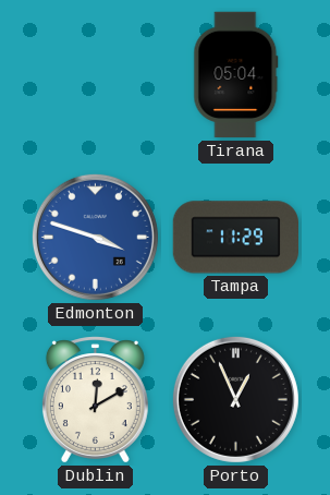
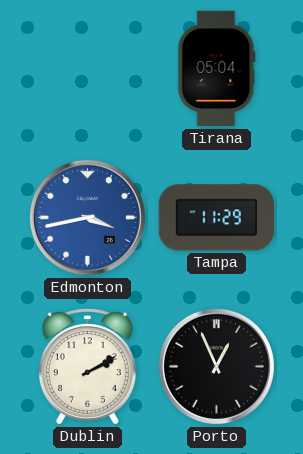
Edmonton: 3:48 -> 3:43
Dublin: 12:10 -> 2:10
